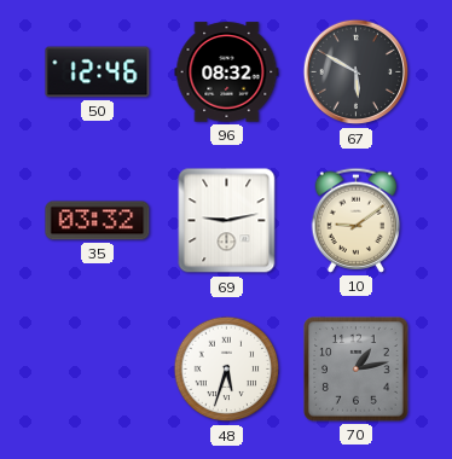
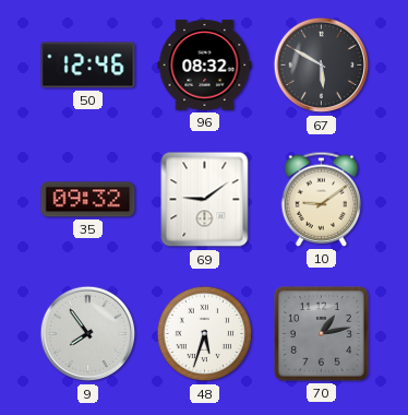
35: 03:32 -> 09:32
69: 9:13 -> 9:09
9: none -> 7:54
